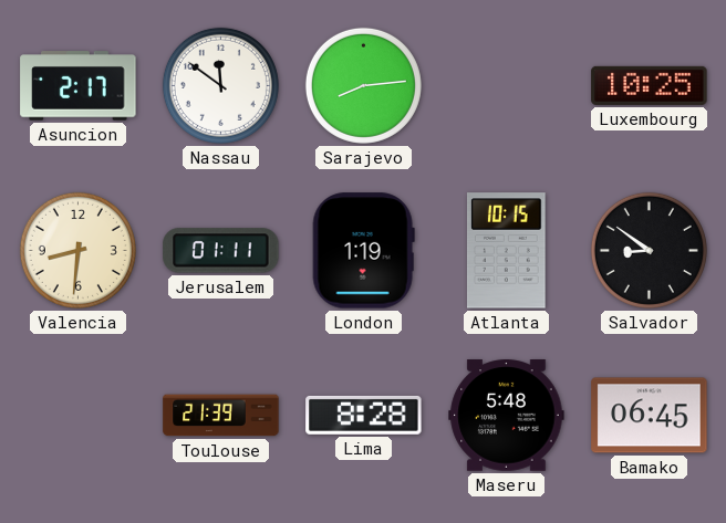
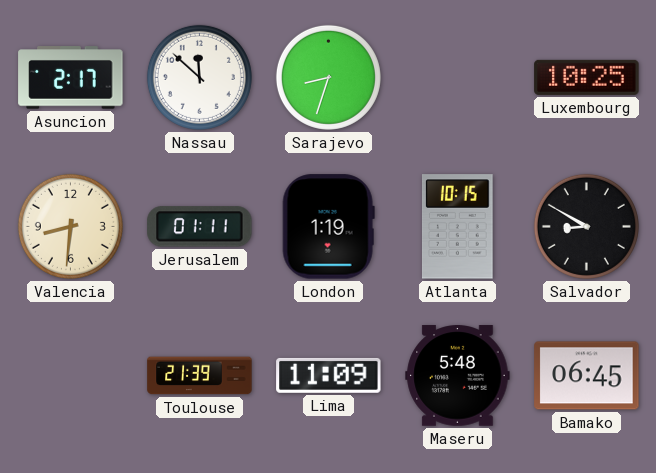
Nassau: 11:51 -> 11:52
Sarajevo: 8:14 -> 8:33
Salvador: 8:51 -> 8:50
Lima: 8:28 -> 11:09
